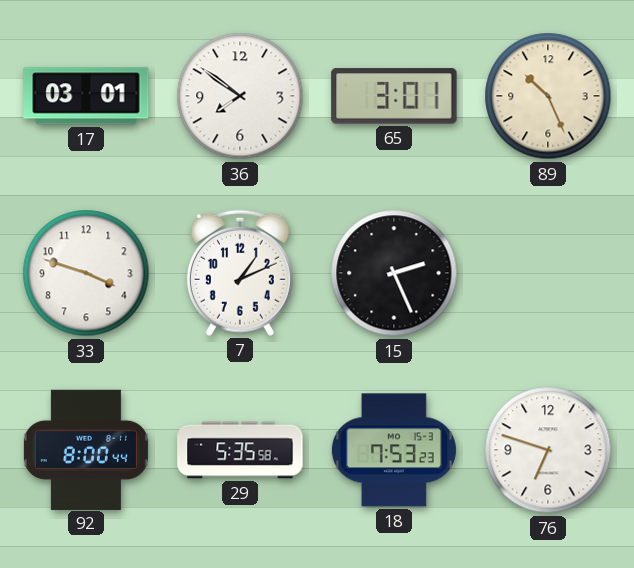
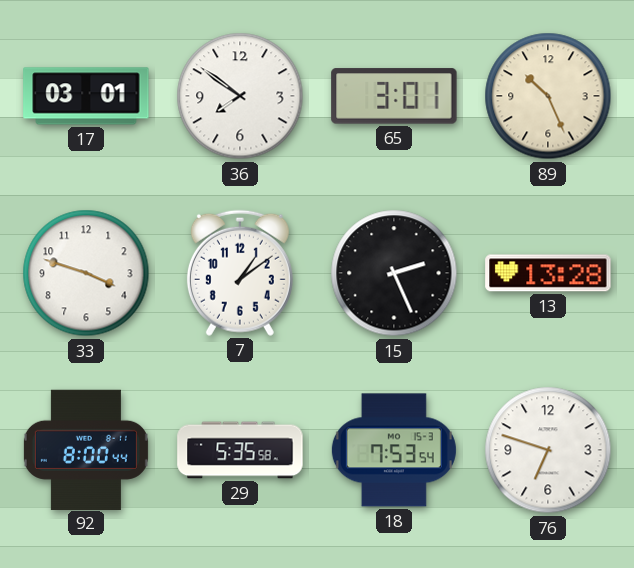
7: 1:11 -> 1:09
13: none -> 13:28
18: 7:53:23 -> 7:53:54
